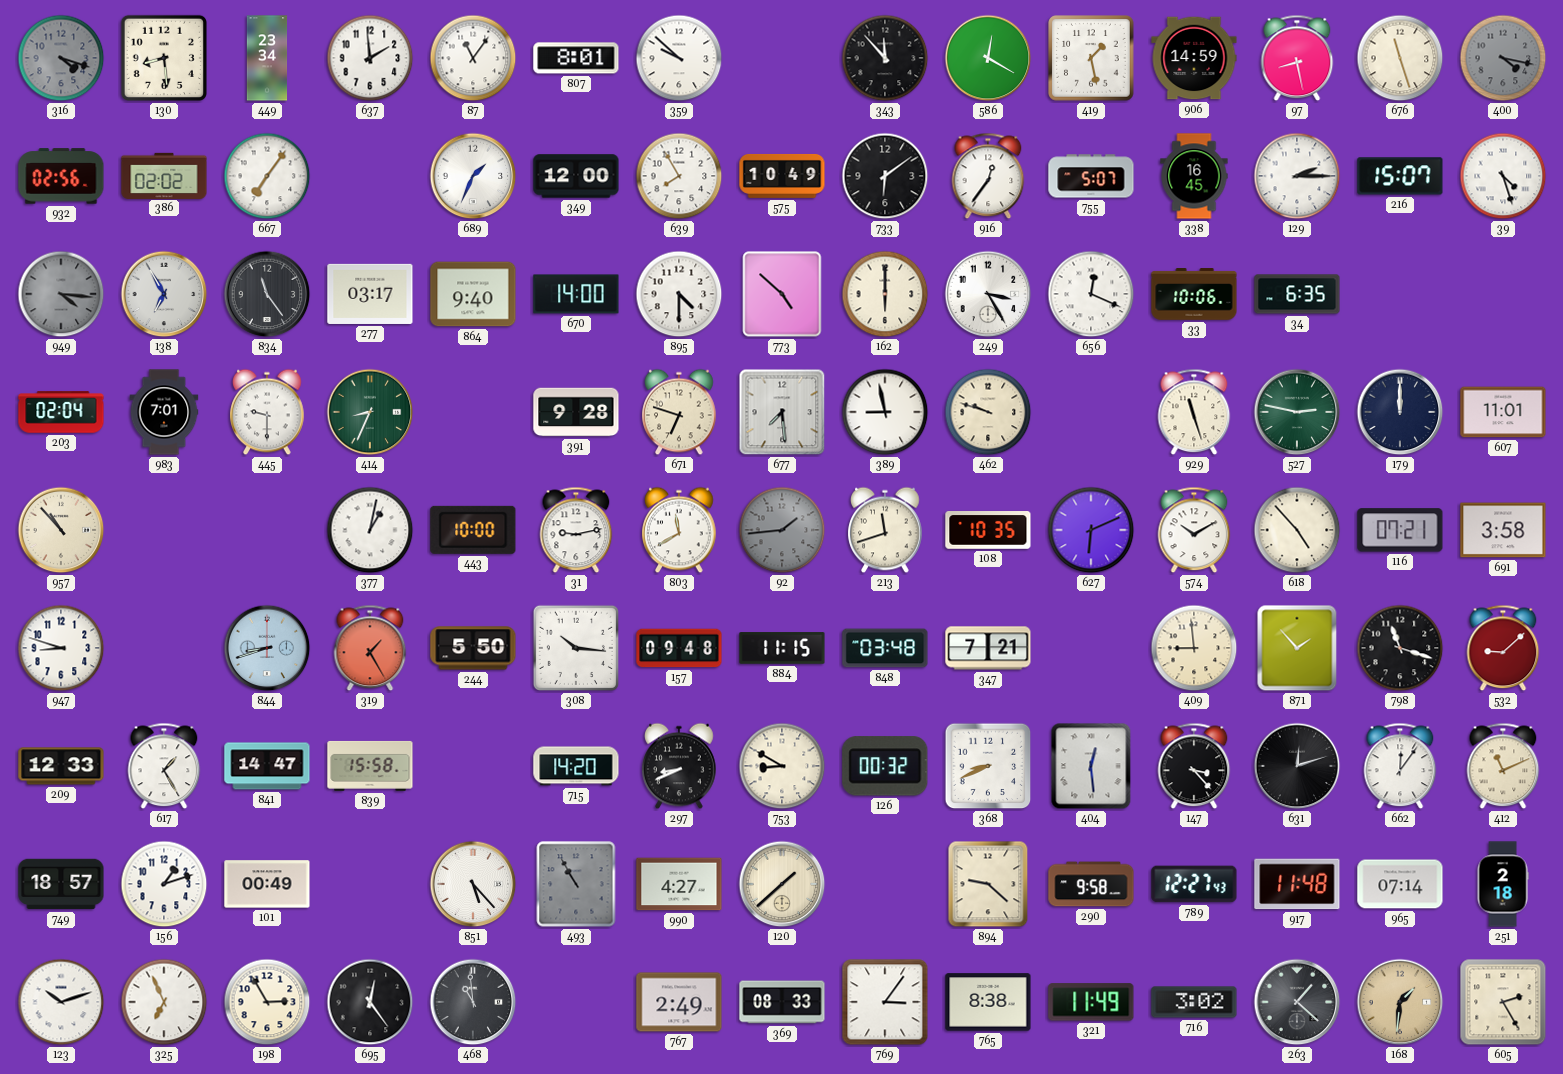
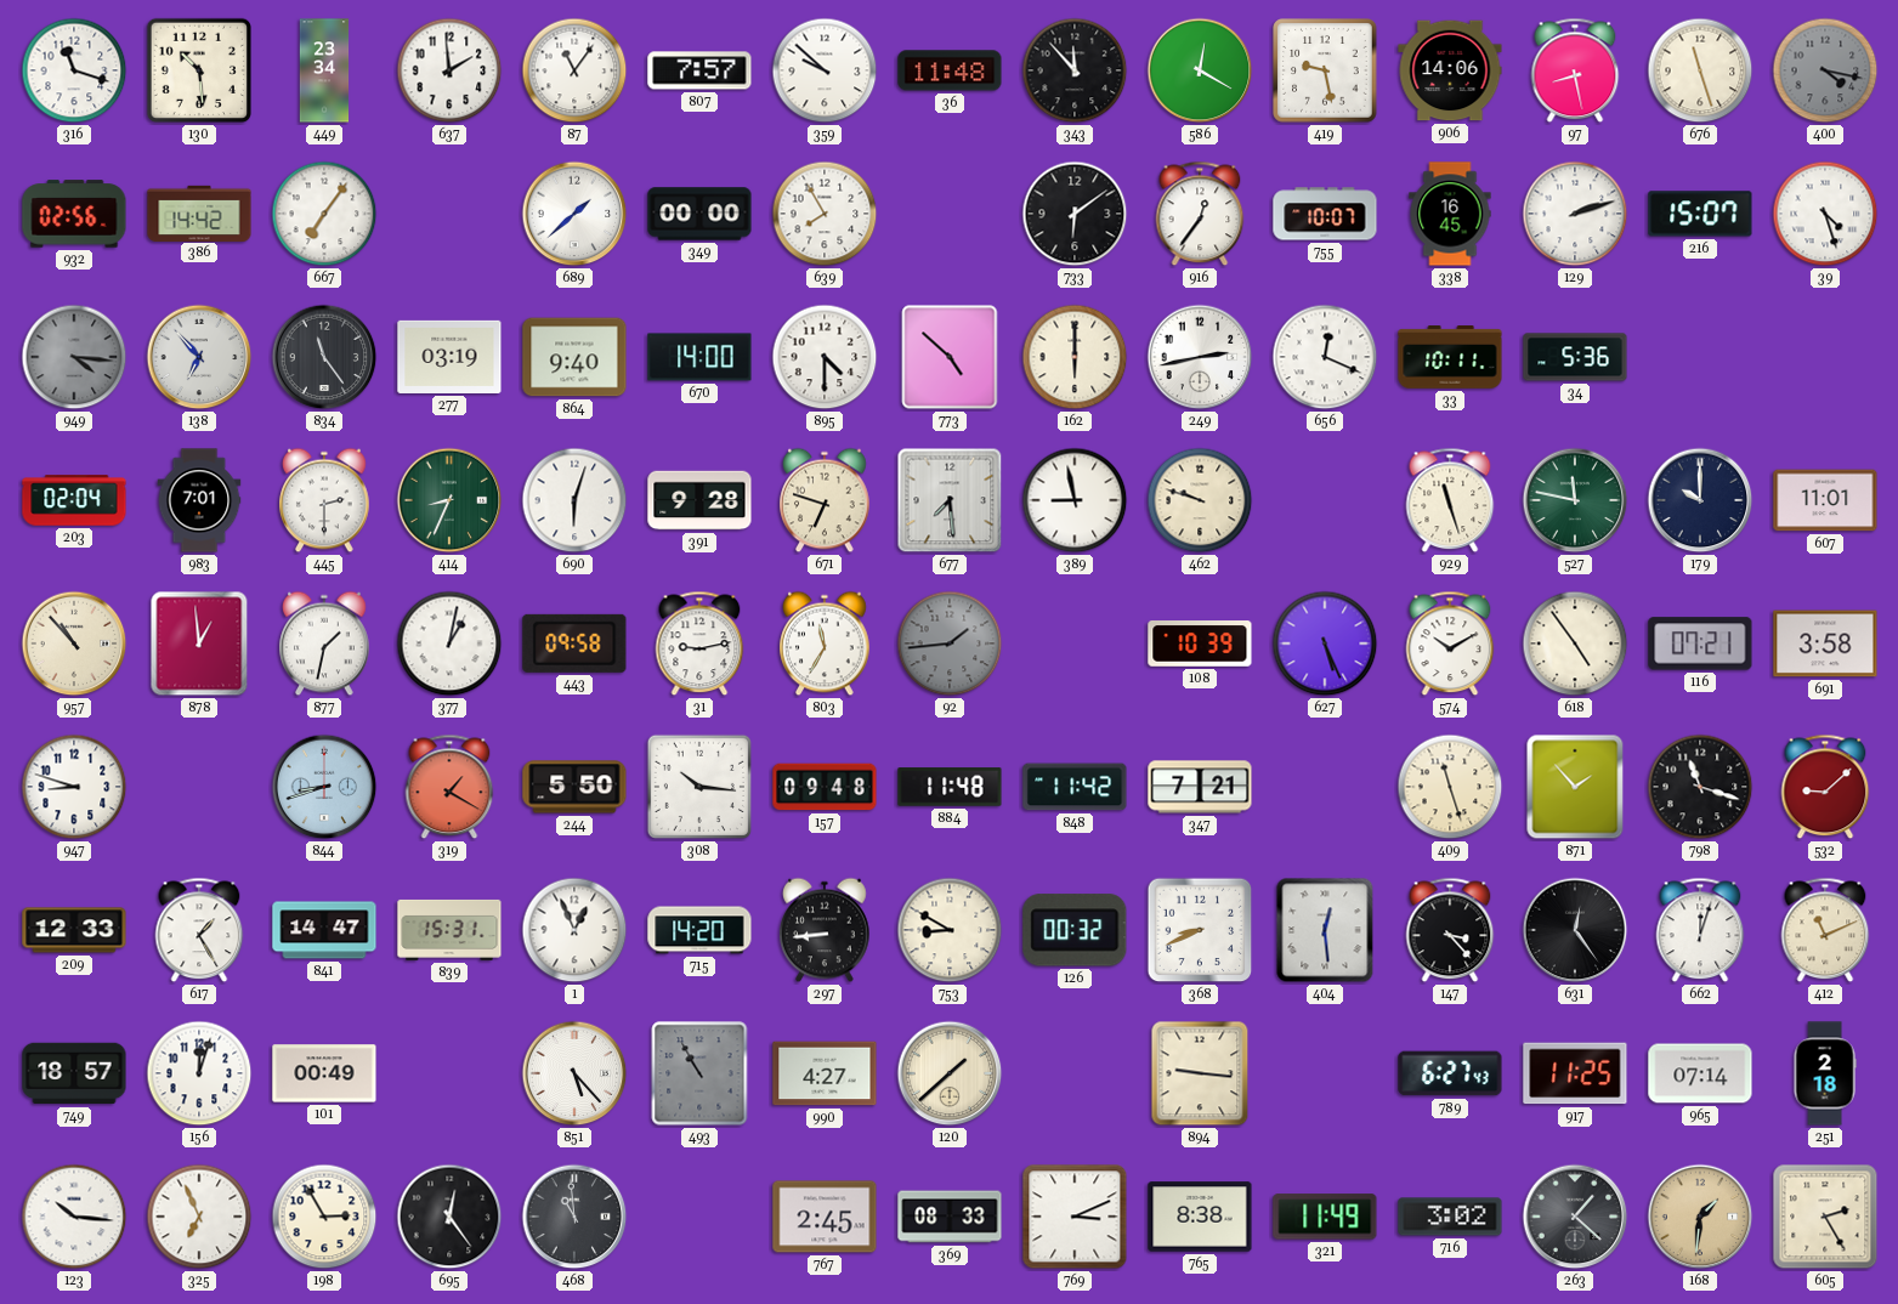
316: 4:18 -> 11:18
316 dial: grey -> white
130: 8:29 -> 10:29
807: 8:01 -> 7:57
36: none -> 11:48
419: 1:28 -> 9:28
906: 14:59 -> 14:06
386: 02:02 -> 14:42
689: 1:34 -> 1:38
349: 12:00 -> 00:00
575: 10:49 -> none
755: 5:07 -> 10:07
129: 2:15 -> 2:12
138: 6:55 -> 6:53
277: 03:17 -> 03:19
249: 3:25 -> 2:43
33: 10:06 -> 10:11
34: 6:35 -> 5:36
445: 9:30 -> 2:30
690: none -> 6:03
527: 2:47 -> 11:47
179: 12:00 -> 10:00
878: none -> 12:59
877: none -> 1:32
443: 10:00 -> 09:58
803: 11:40 -> 11:35
213: 11:42 -> none
108: 10:35 -> 10:39
627: 6:11 -> 5:26
618: 4:53 -> 4:54
319: 1:25 -> 1:20
884: 11:15 -> 11:48
848: 03:48 -> 11:42
409: 8:59 -> 11:27
839: 15:58 -> 15:31
1: none -> 12:56
297: 8:41 -> 8:44
631: 12:12 -> 12:24
662: 12:06 -> 12:03
156: 1:12 -> 12:03
894: 9:22 -> 9:16
290: 9:58 -> none
789: 12:27 -> 6:27
917: 11:48 -> 11:25
123: 10:12 -> 10:16
767: 2:49 -> 2:45
769: 3:06 -> 3:11
